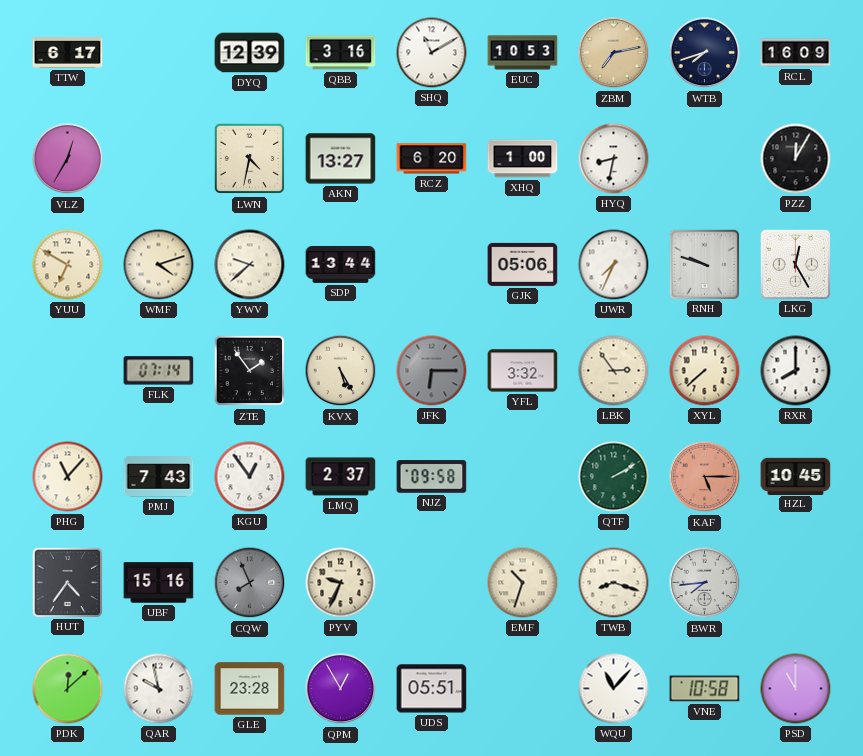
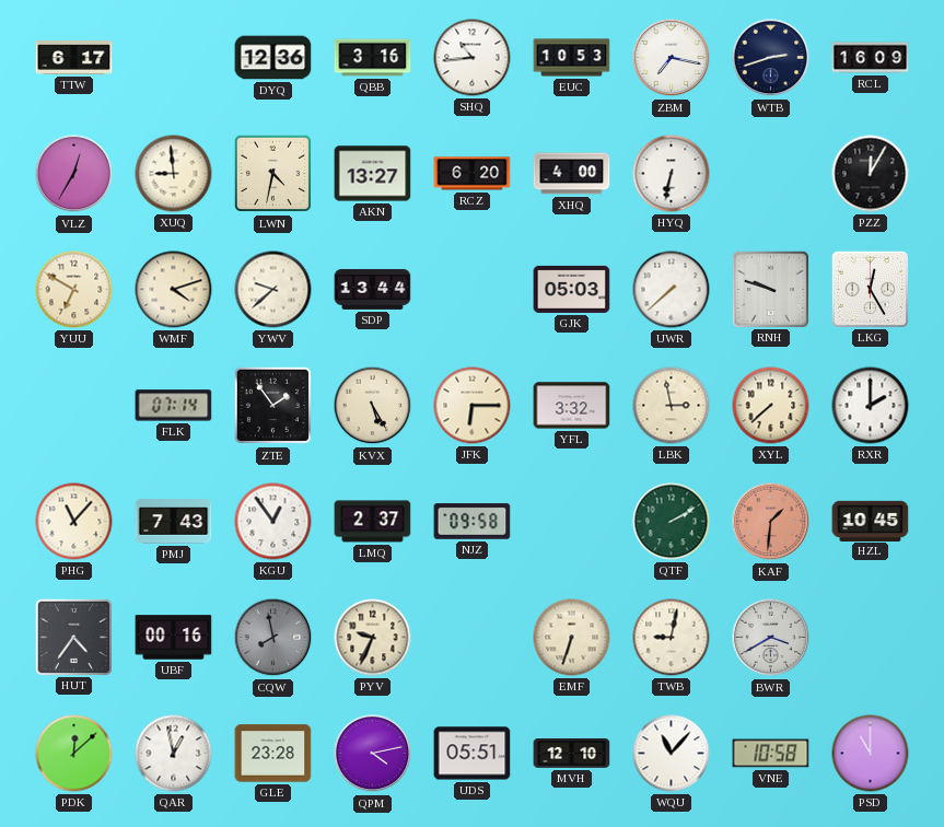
DYQ: 12:39 -> 12:36
SHQ: 11:10 -> 10:44
ZBM: 7:13 -> 7:17
ZBM dial: champagne -> white
WTB: 7:42 -> 2:42
XUQ: none -> 8:59
XHQ: 1:00 -> 4:00
HYQ: 8:32 -> 6:32
GJK: 05:06 -> 05:03
UWR: 7:34 -> 7:38
JFK dial: grey -> cream
LBK: 2:54 -> 2:58
RXR: 8:00 -> 2:00
KAF: 5:15 -> 1:31
UBF: 15:16 -> 00:16
CQW: 7:56 -> 7:58
EMF: 10:33 -> 6:33
TWB: 8:18 -> 9:02
BWR: 7:44 -> 3:40
QAR: 9:58 -> 12:58
QPM: 12:55 -> 4:13
MVH: none -> 12:10
